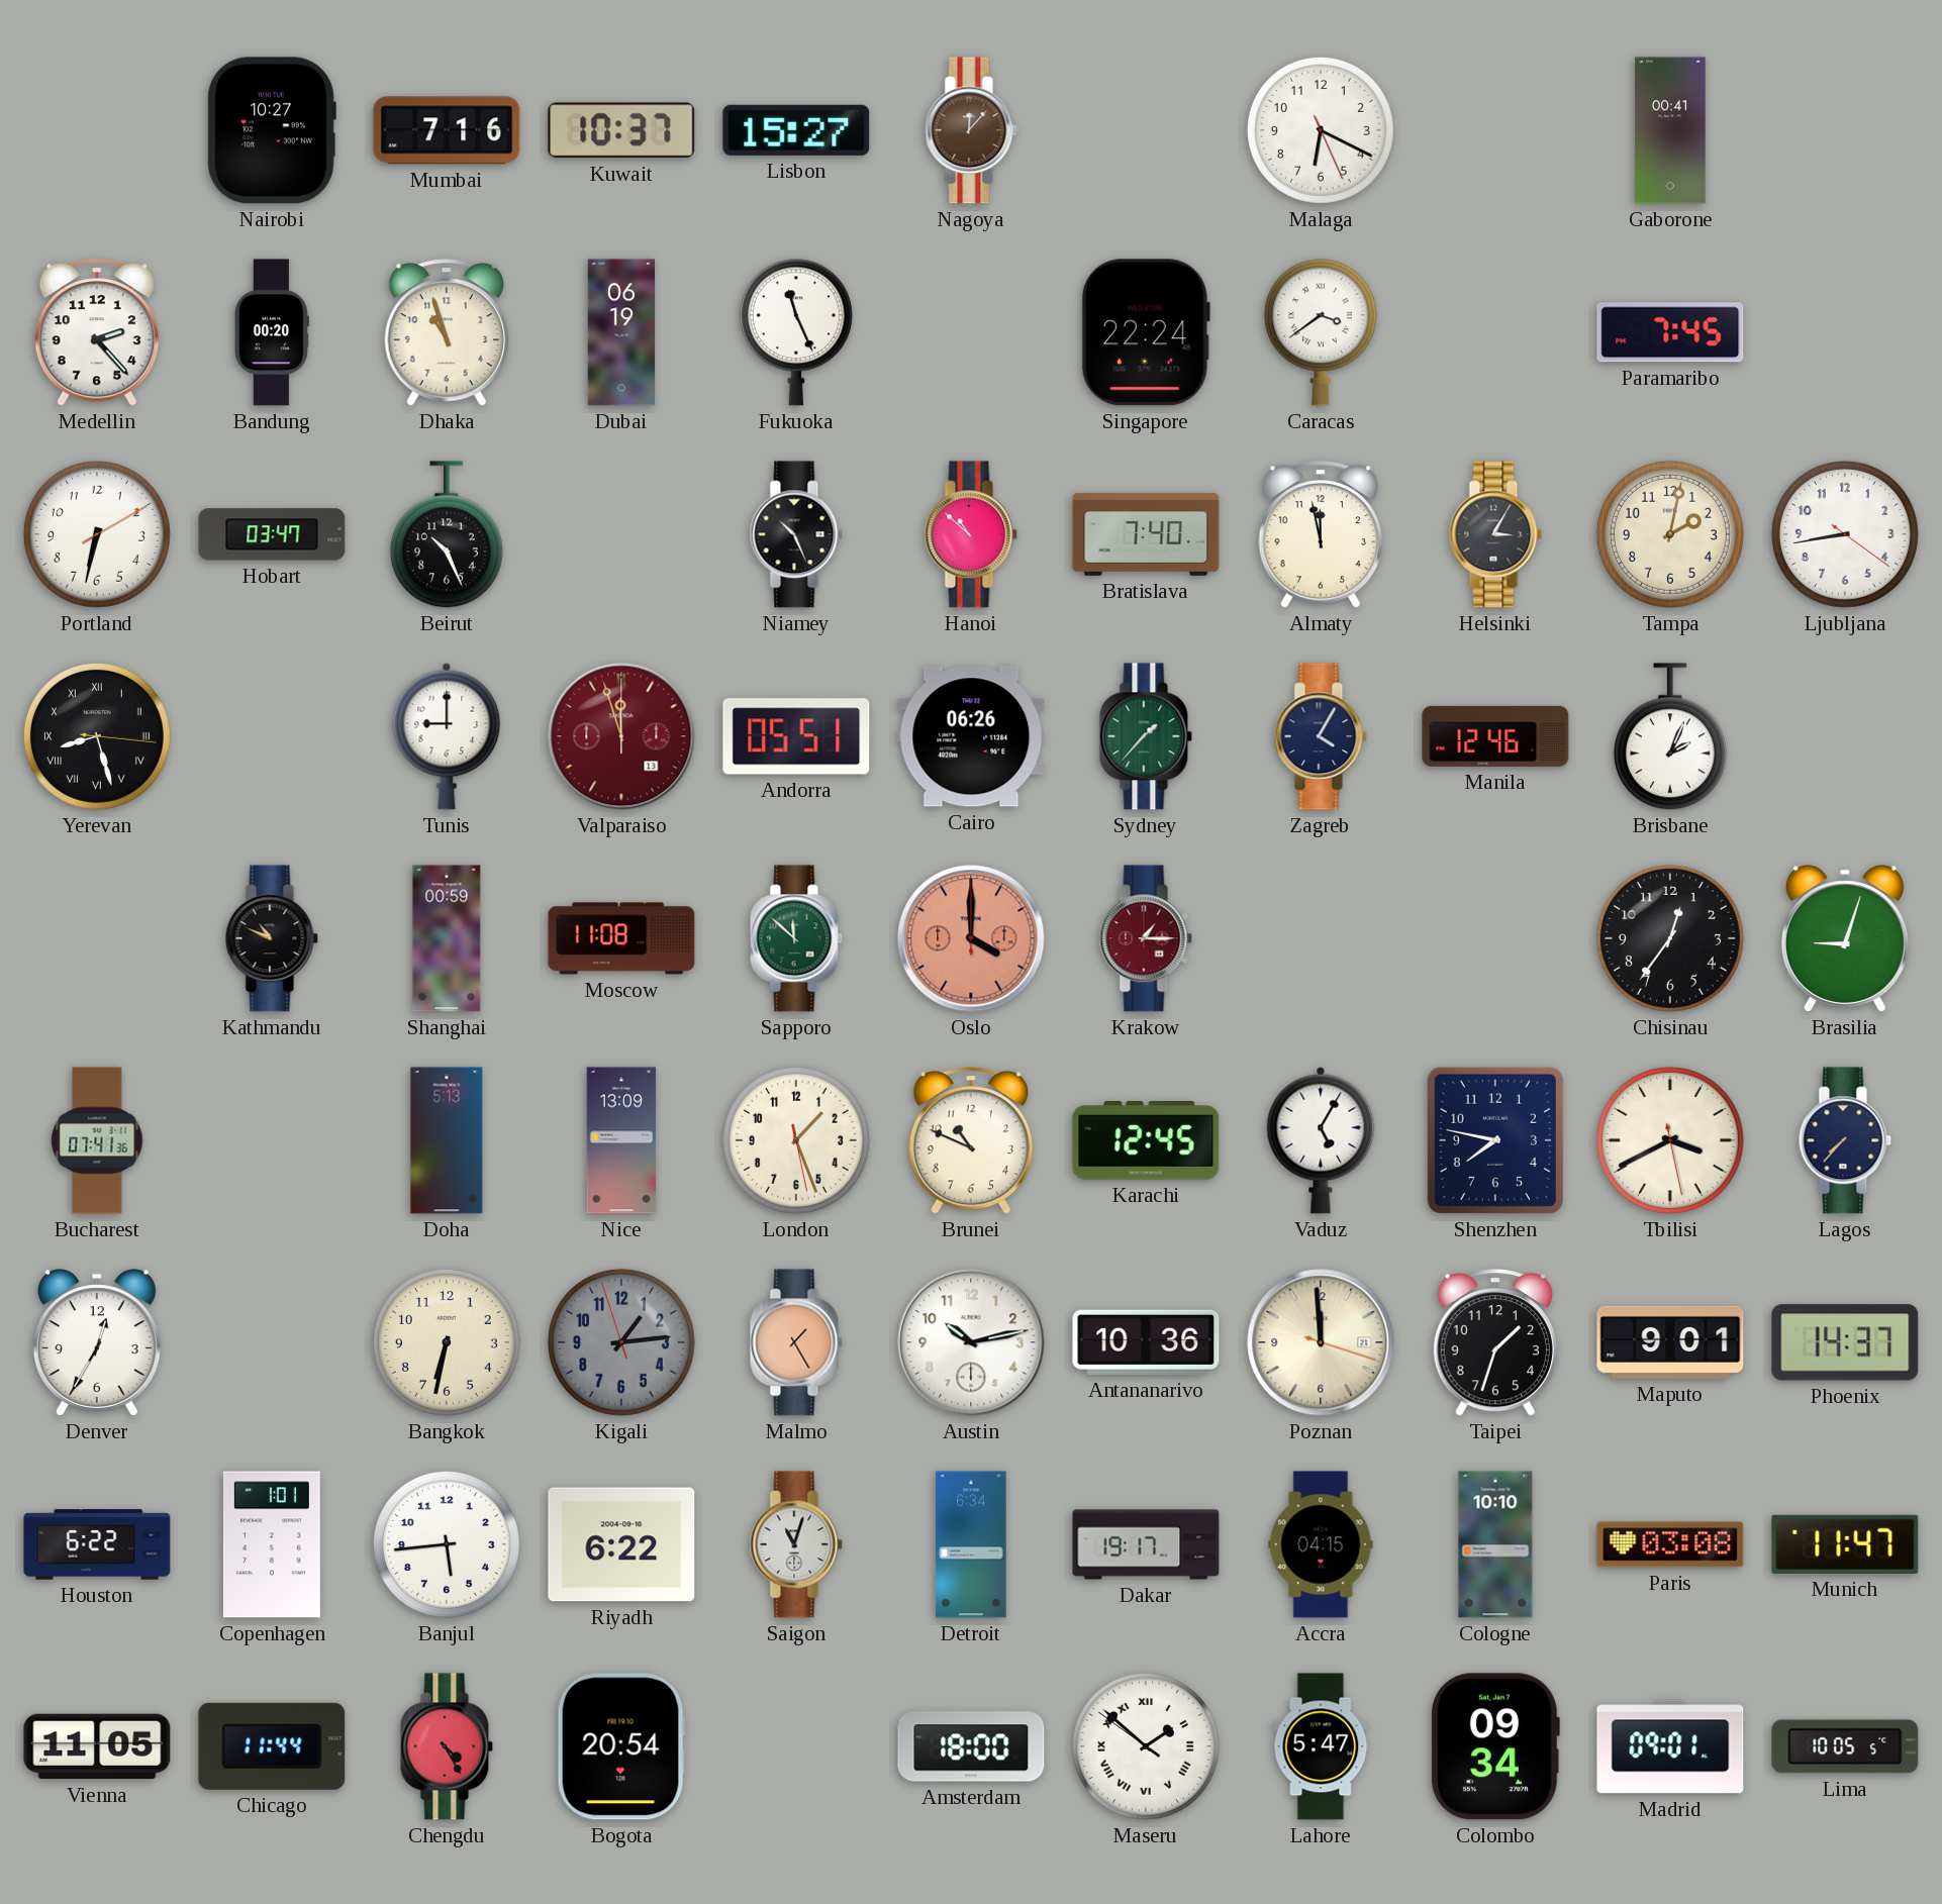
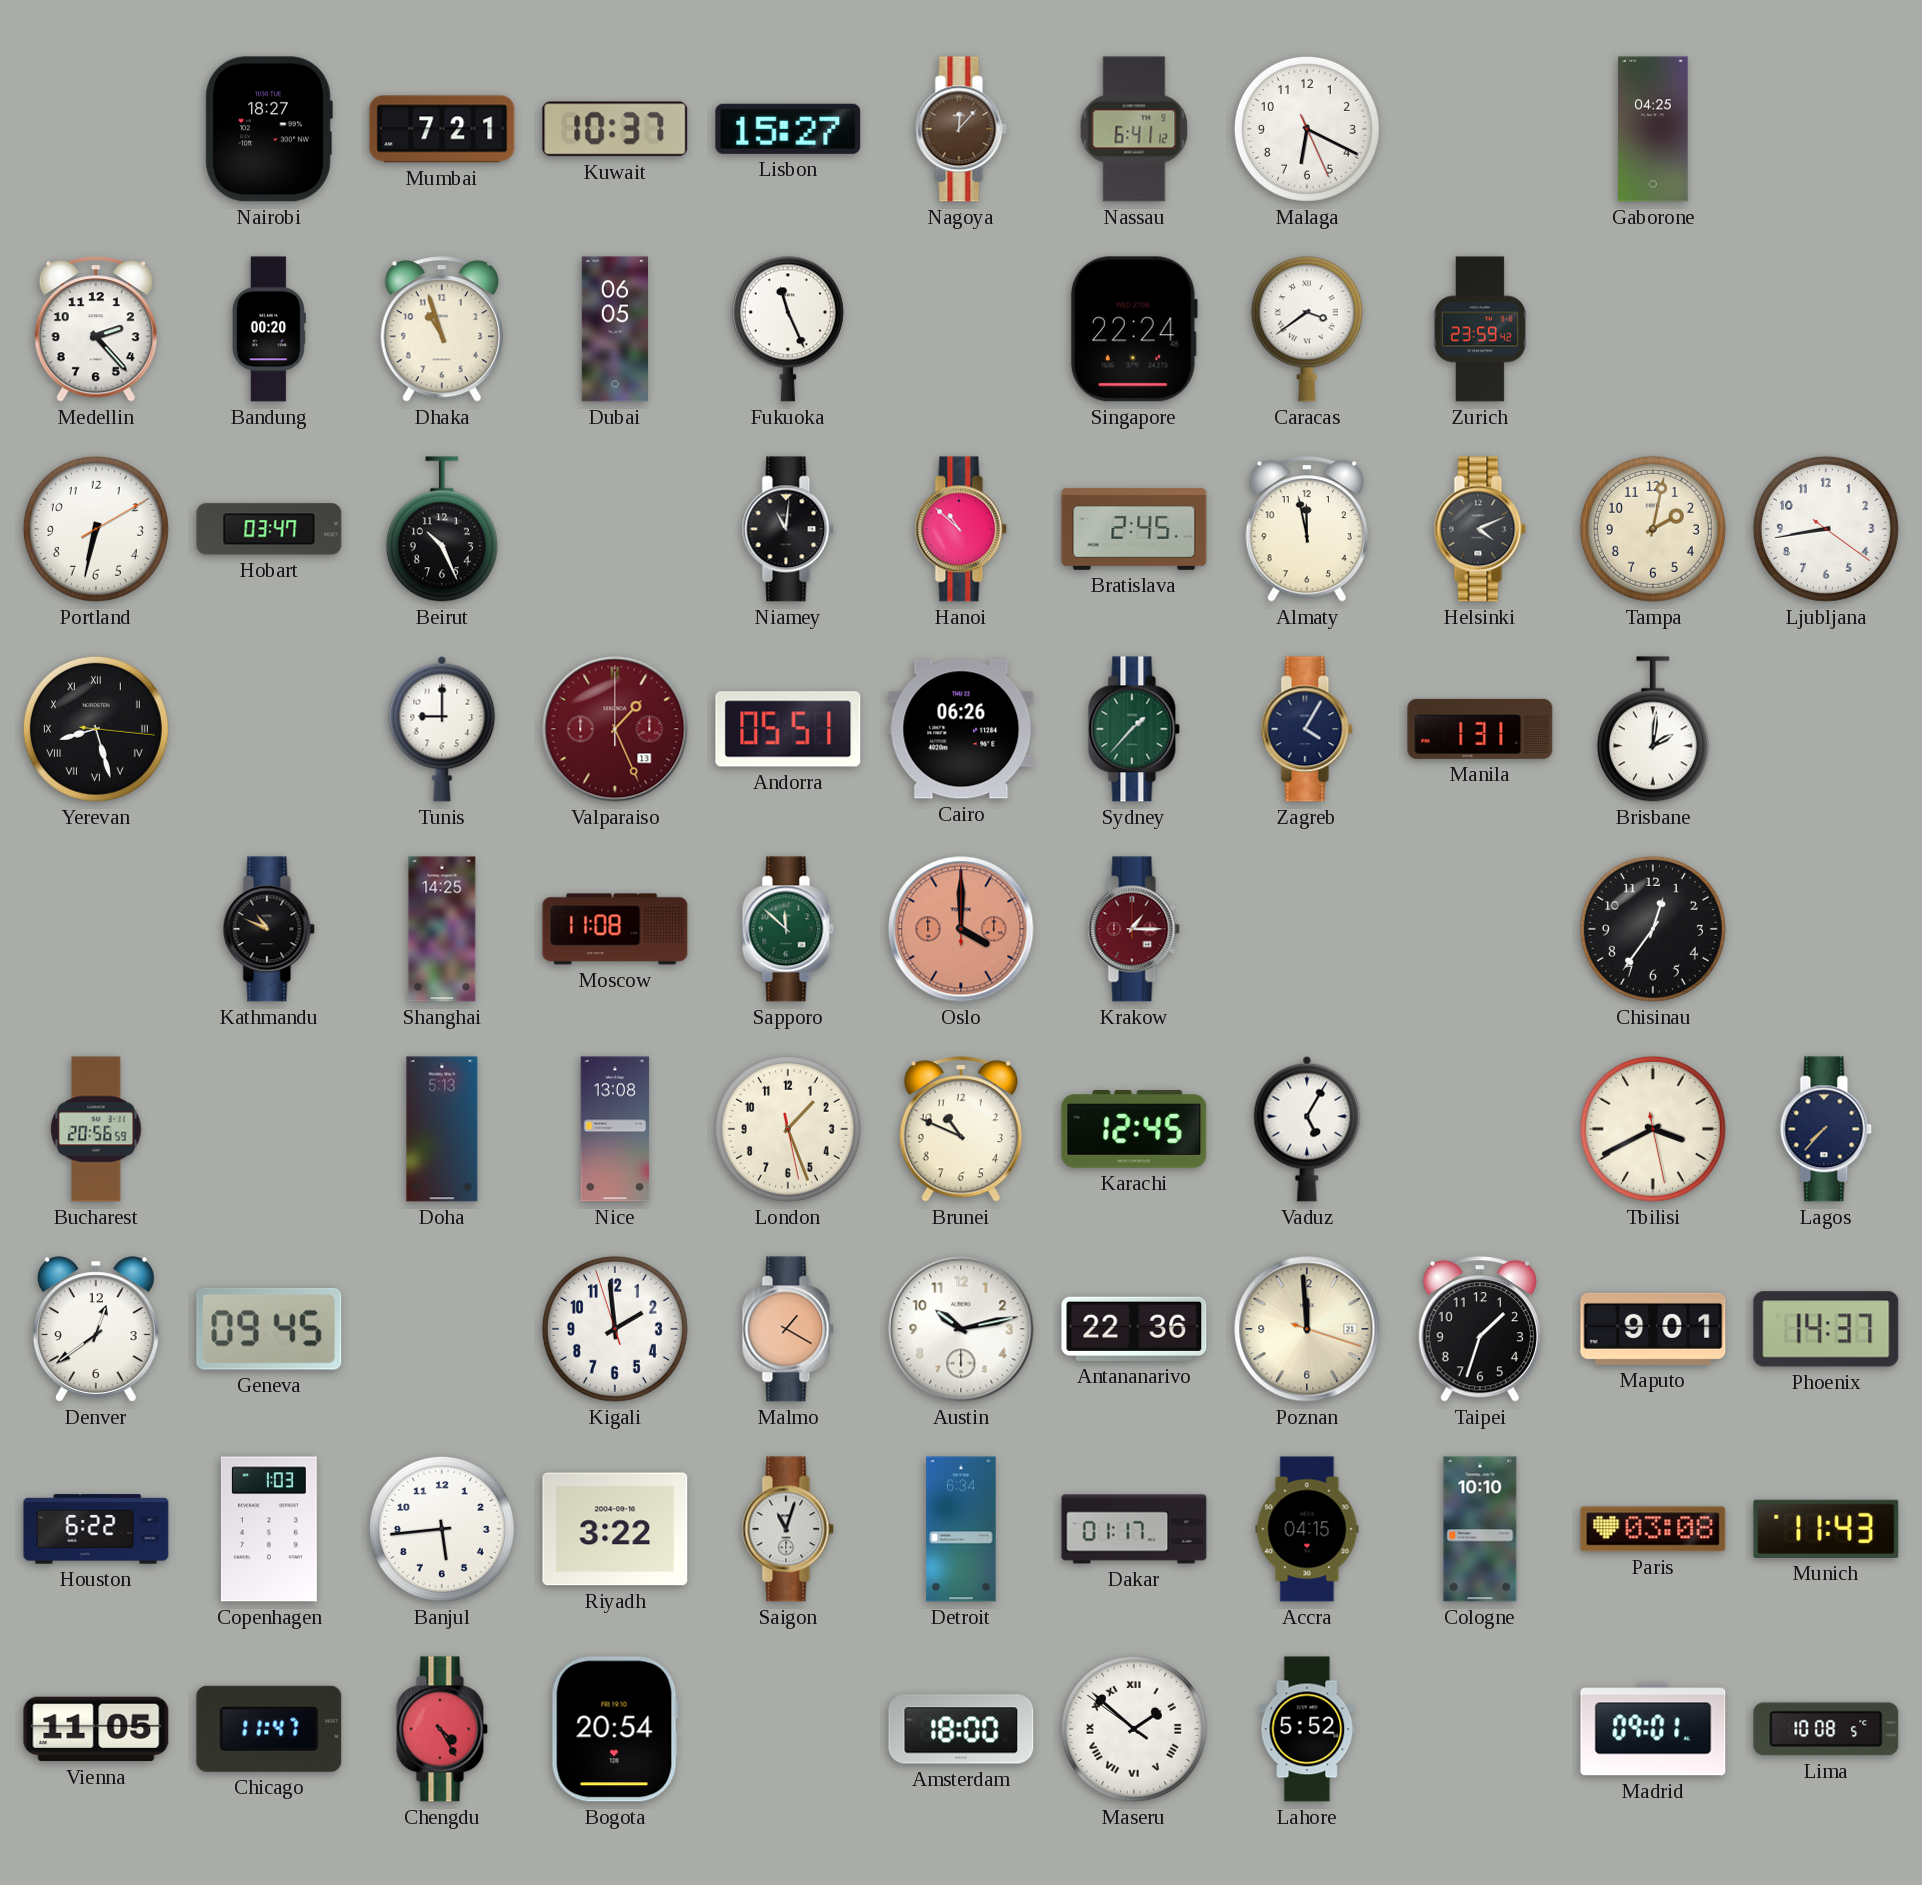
Nairobi: 10:27 -> 18:27
Mumbai: 7:16 -> 7:21
Nassau: none -> 6:41
Gaborone: 00:41 -> 04:25
Dubai: 06:19 -> 06:05
Zurich: none -> 23:59
Paramaribo: 7:45 -> none
Niamey: 10:26 -> 11:01
Bratislava: 7:40 -> 2:45
Helsinki: 3:05 -> 4:11
Valparaiso: 11:57 -> 1:26
Manila: 12:46 -> 1:31
Brisbane: 2:04 -> 2:01
Shanghai: 00:59 -> 14:25
Brasilia: 9:03 -> none
Bucharest: 07:41 -> 20:56
Nice: 13:09 -> 13:08
Shenzhen: 7:47 -> none
Denver: 12:35 -> 12:39
Geneva: none -> 09:45
Bangkok: 6:32 -> none
Kigali: 1:13 -> 1:58
Kigali dial: grey -> white
Malmo: 1:25 -> 1:20
Antananarivo: 10:36 -> 22:36
Copenhagen: 1:01 -> 1:03
Riyadh: 6:22 -> 3:22
Dakar: 19:17 -> 01:17
Munich: 11:47 -> 11:43
Chicago: 11:44 -> 11:47
Lahore: 5:47 -> 5:52
Colombo: 09:34 -> none
Lima: 10:05 -> 10:08
